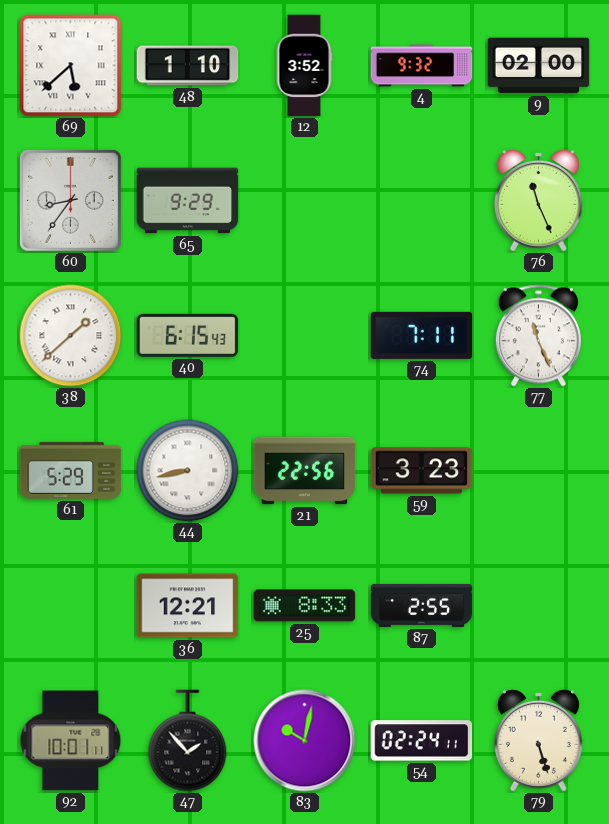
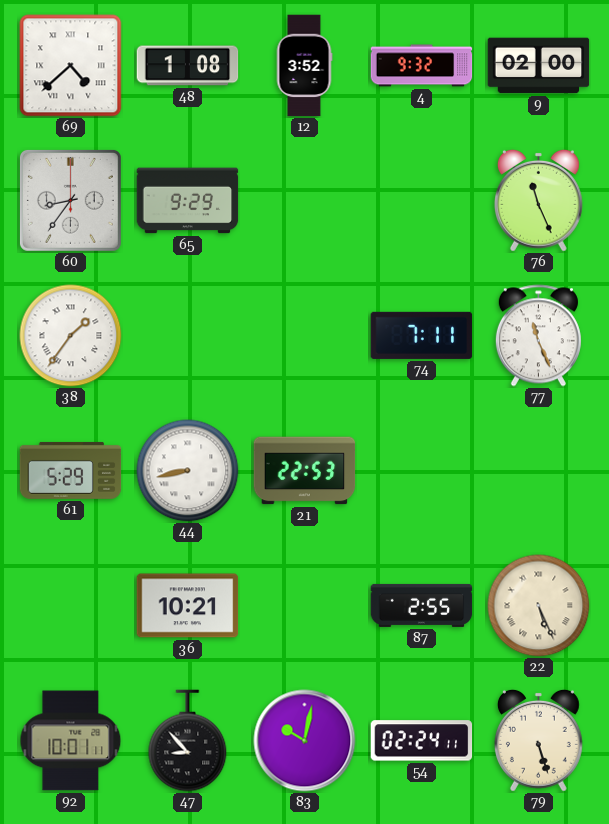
69: 5:38 -> 4:38
48: 1:10 -> 1:08
38: 1:38 -> 1:36
40: 6:15 -> none
21: 22:56 -> 22:53
59: 3:23 -> none
36: 12:21 -> 10:21
25: 8:33 -> none
22: none -> 5:26
47: 1:53 -> 8:53
